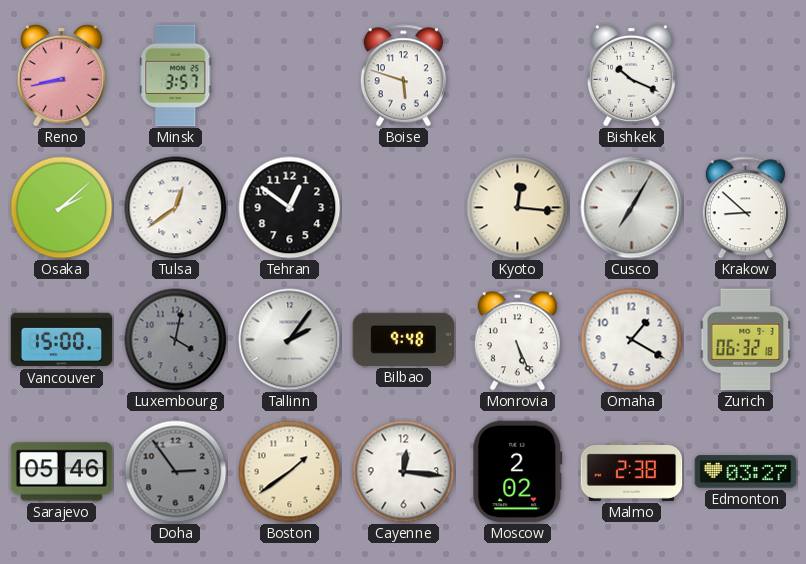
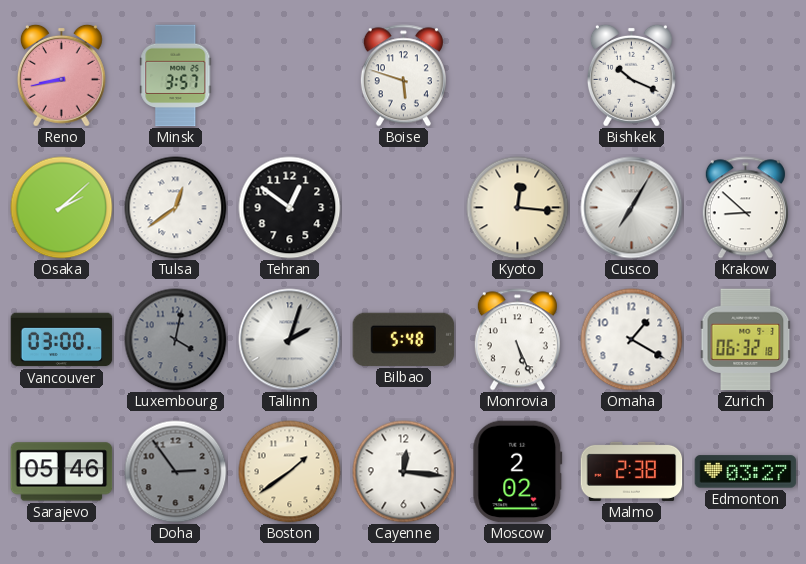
Vancouver: 15:00 -> 03:00
Tallinn: 2:06 -> 2:03
Bilbao: 9:48 -> 5:48
